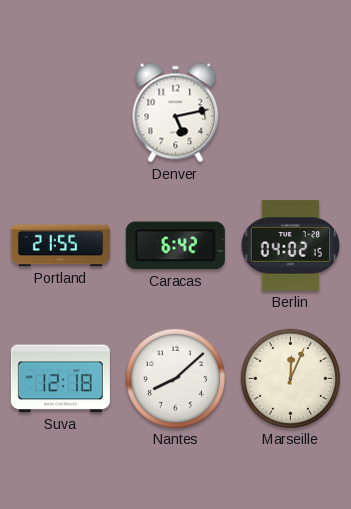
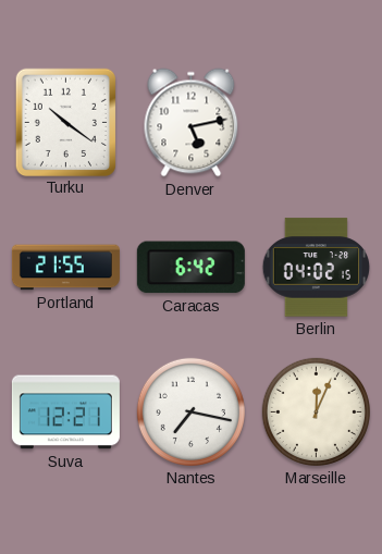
Turku: none -> 10:21
Suva: 12:18 -> 12:21
Nantes: 8:08 -> 7:17
